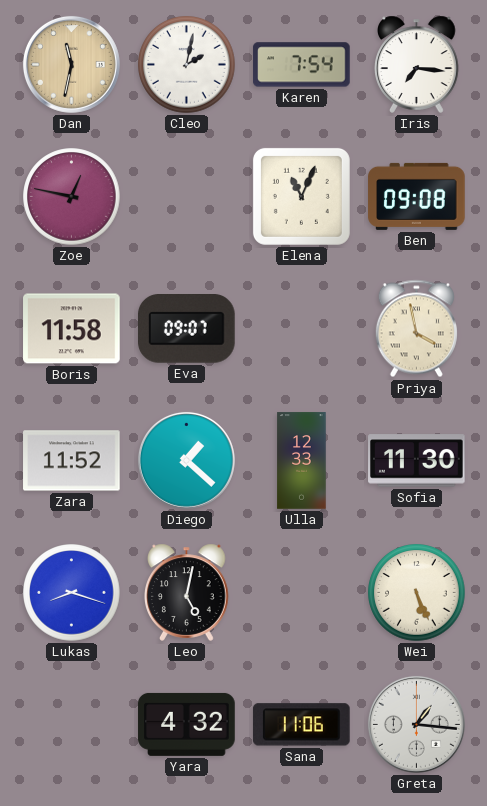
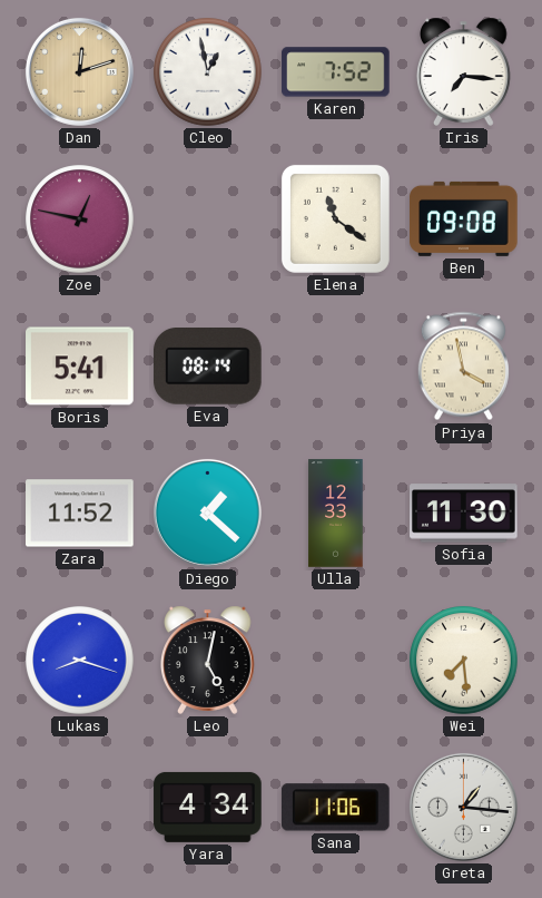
Dan: 11:32 -> 12:12
Cleo: 2:02 -> 12:58
Karen: 7:54 -> 7:52
Elena: 11:04 -> 11:21
Boris: 11:58 -> 5:41
Eva: 09:07 -> 08:14
Wei: 5:26 -> 7:29
Yara: 4:32 -> 4:34
